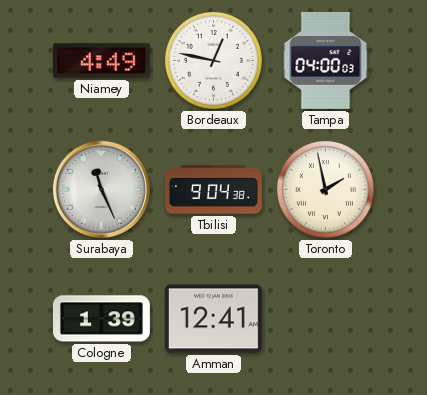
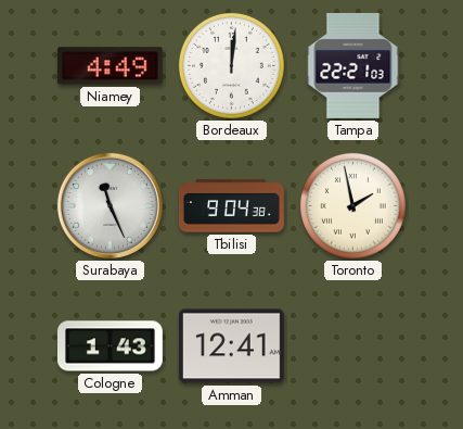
Bordeaux: 12:47 -> 12:01
Tampa: 04:00 -> 22:21
Cologne: 1:39 -> 1:43
